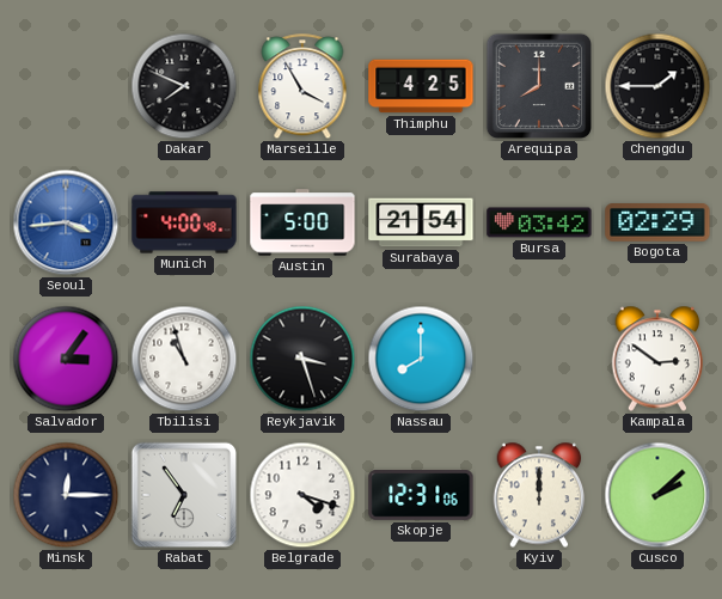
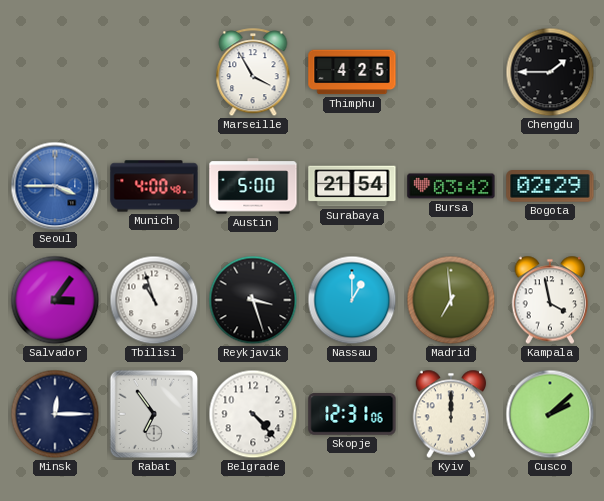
Dakar: 7:49 -> none
Arequipa: 8:00 -> none
Seoul: 3:44 -> 3:45
Nassau: 8:00 -> 1:00
Madrid: none -> 6:59
Kampala: 2:51 -> 3:58
Belgrade: 4:18 -> 4:23
